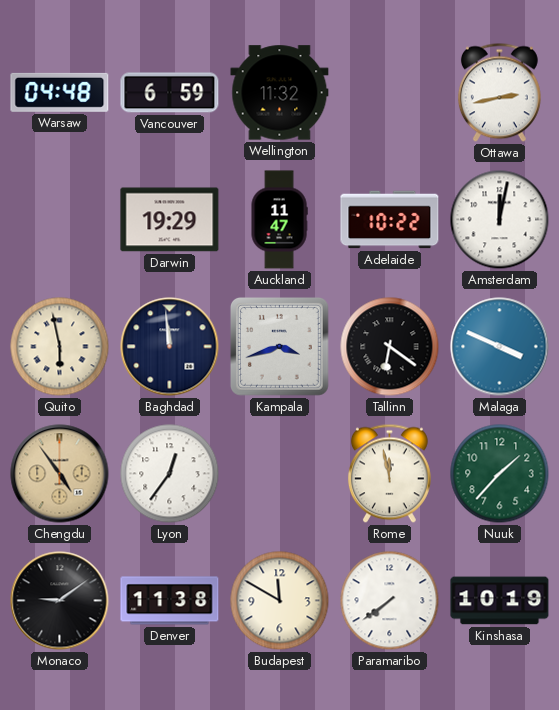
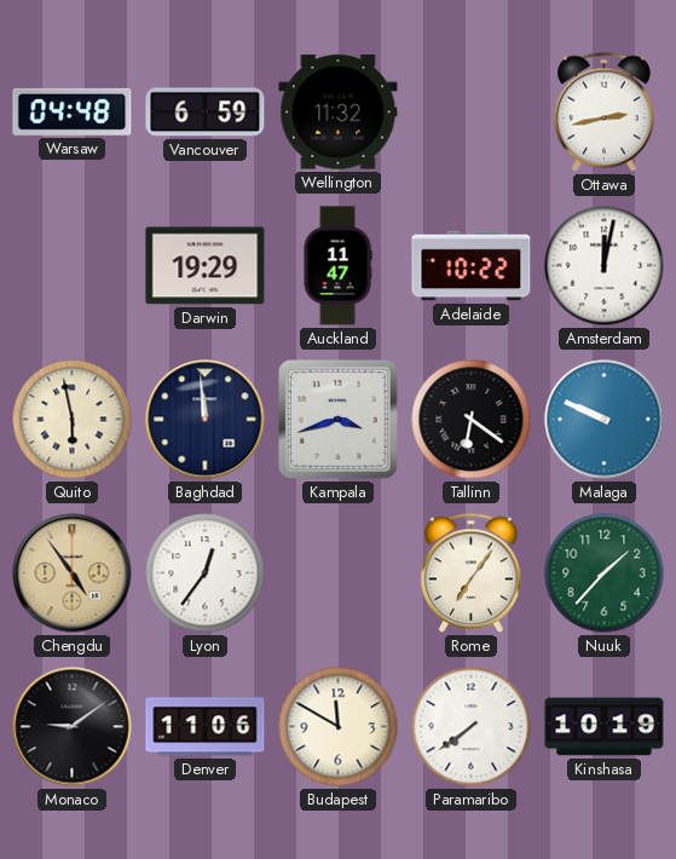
Malaga: 3:49 -> 9:49
Rome: 11:58 -> 7:06
Denver: 11:38 -> 11:06
